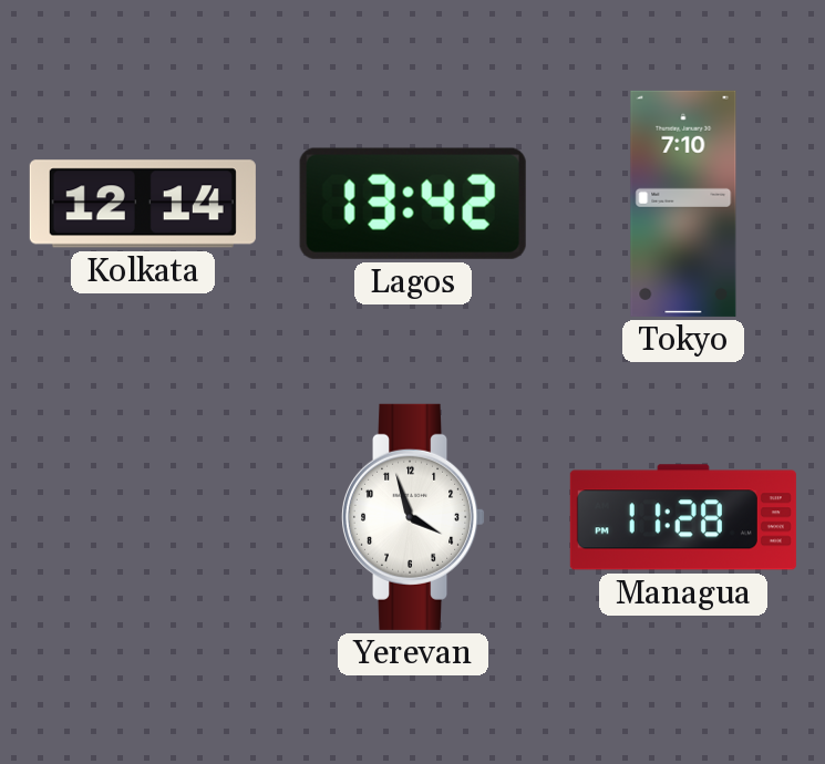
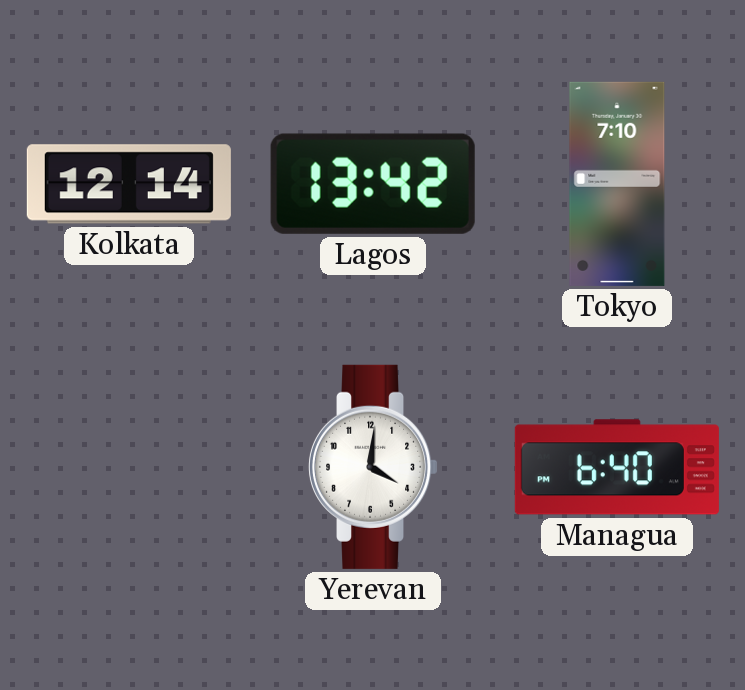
Yerevan: 3:57 -> 4:01
Managua: 11:28 -> 6:40
